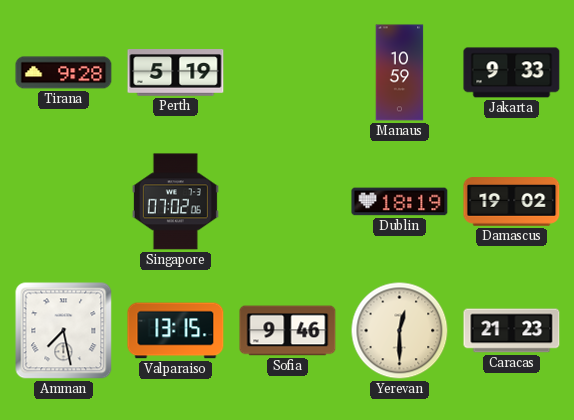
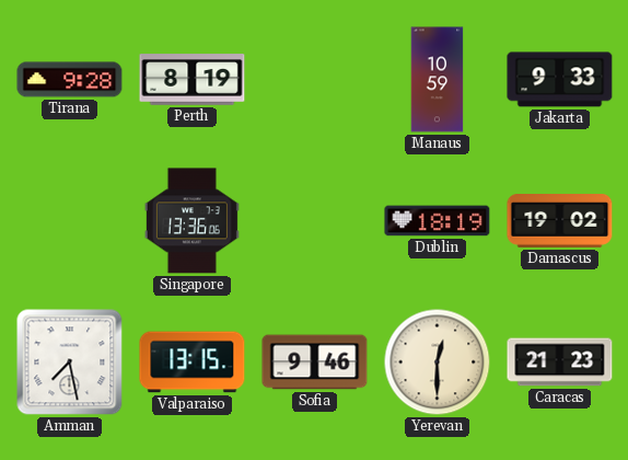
Perth: 5:19 -> 8:19
Singapore: 07:02 -> 13:36
